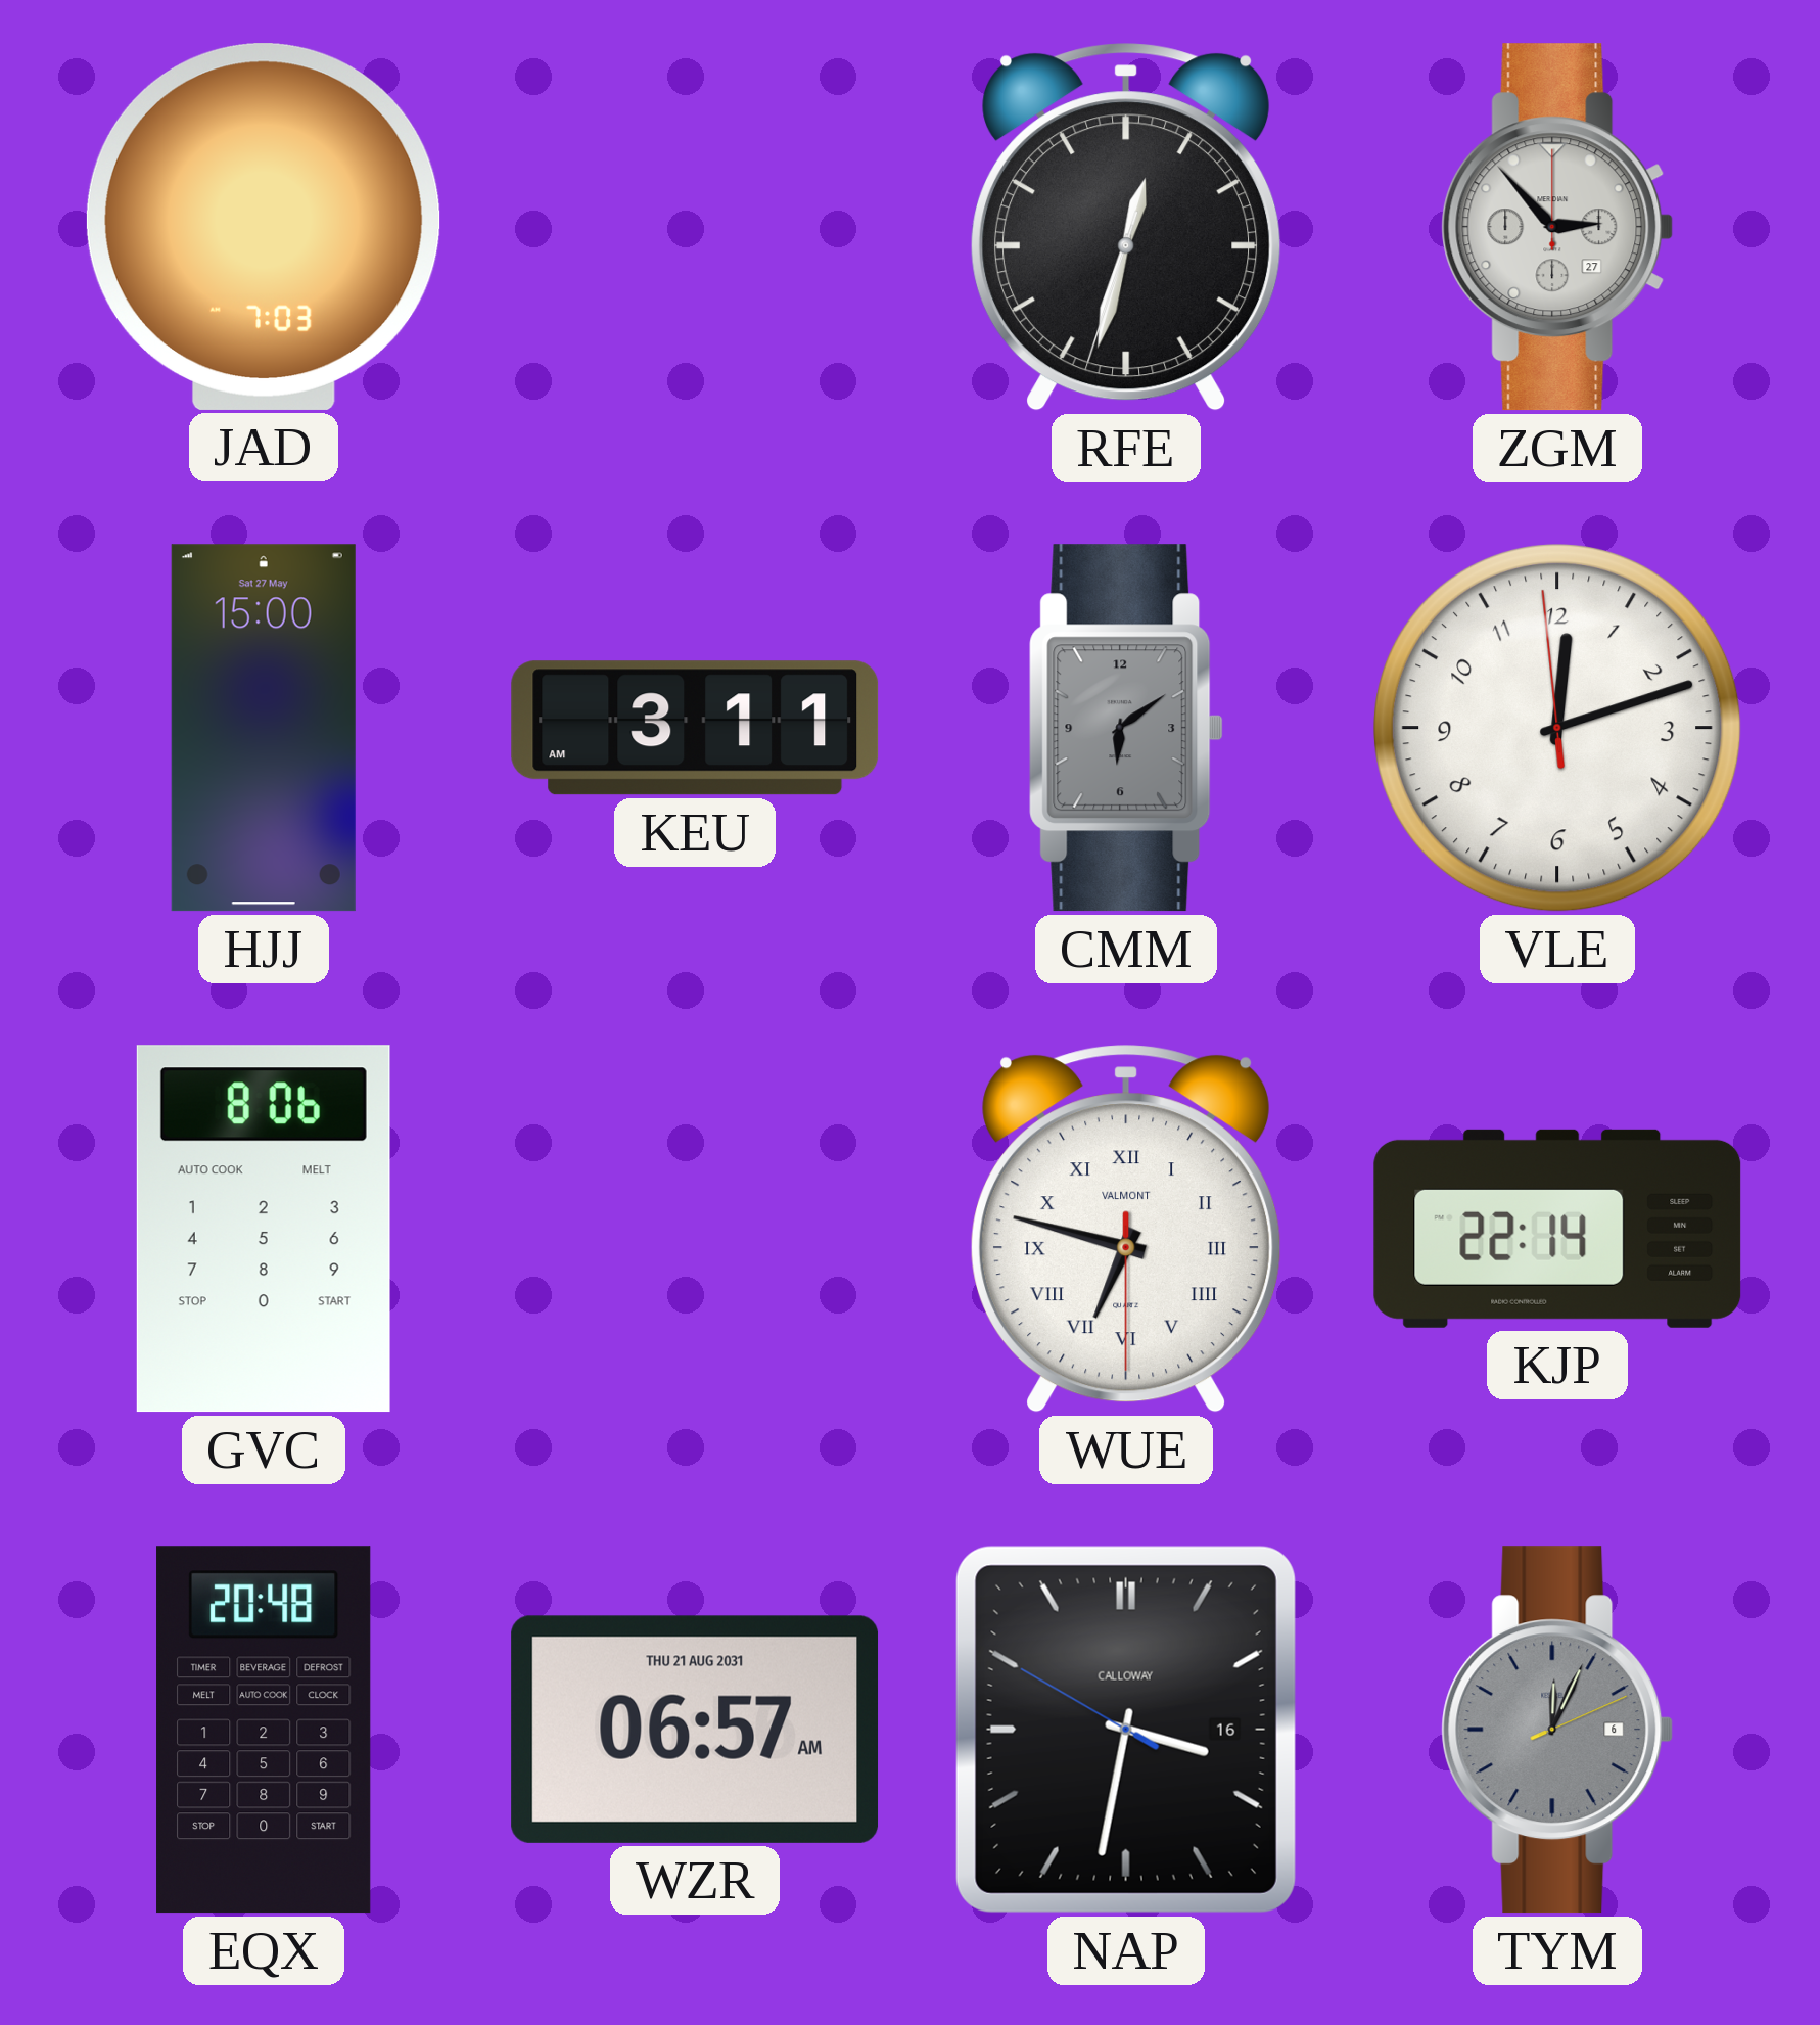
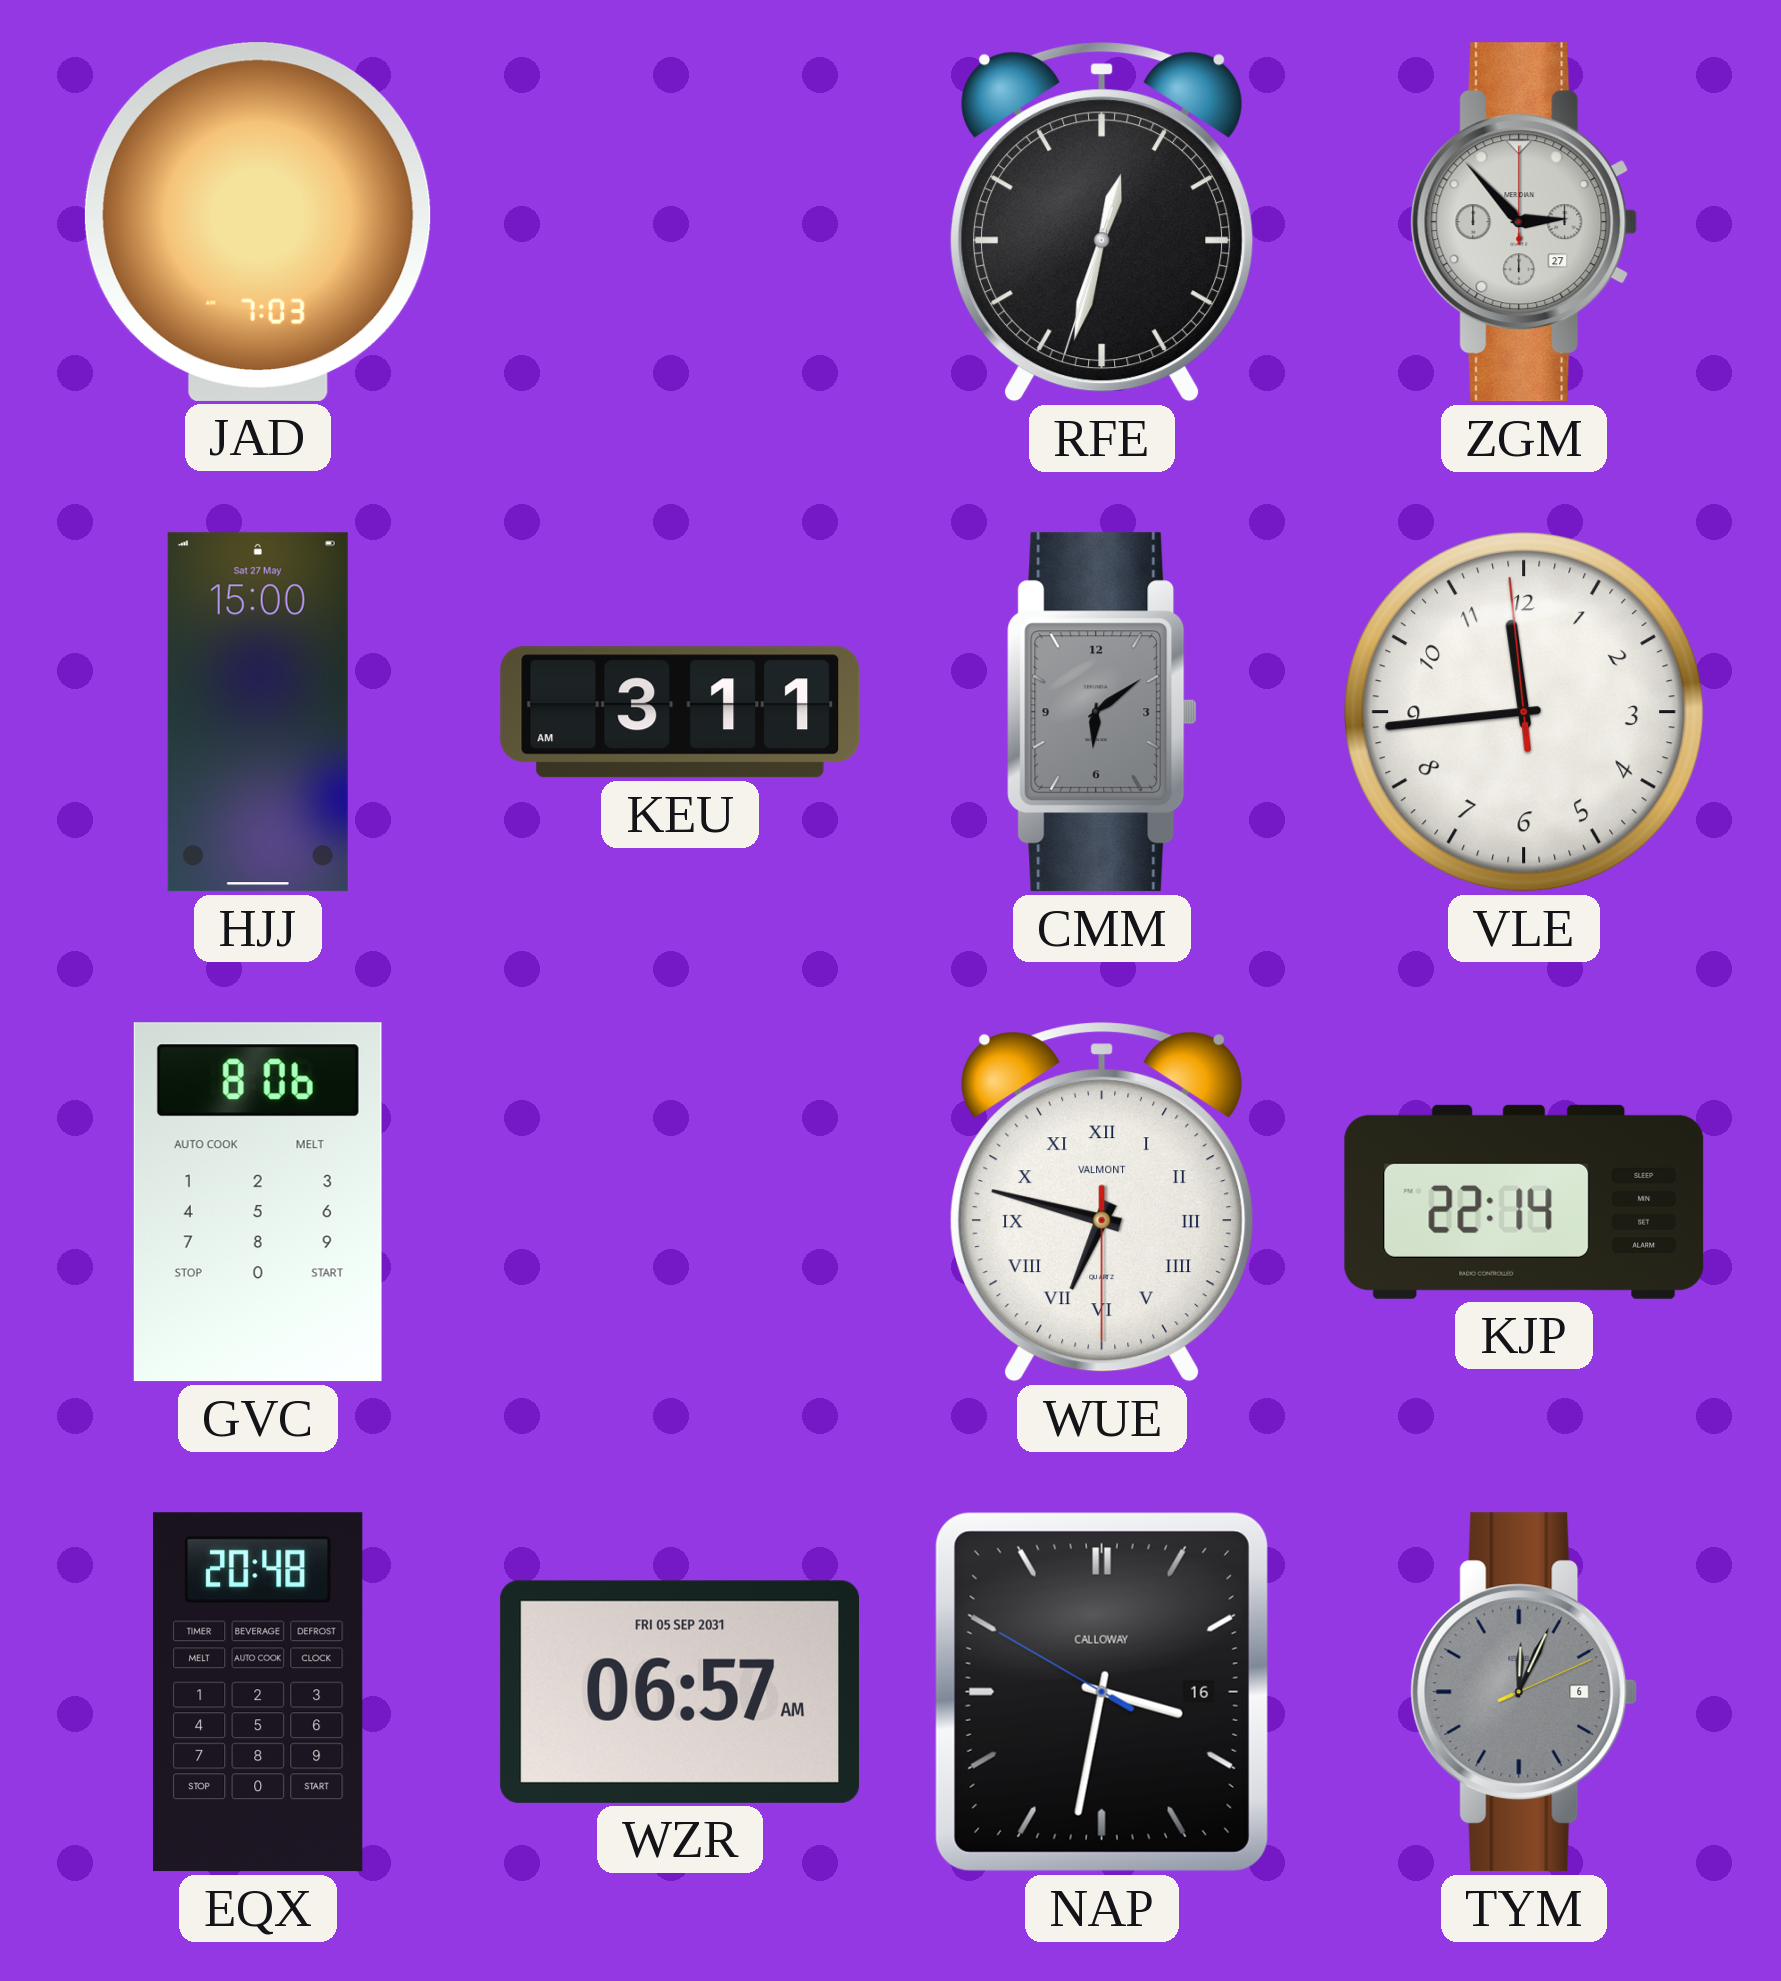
VLE: 12:11 -> 11:43
WZR date: THU 21 AUG 2031 -> FRI 05 SEP 2031
